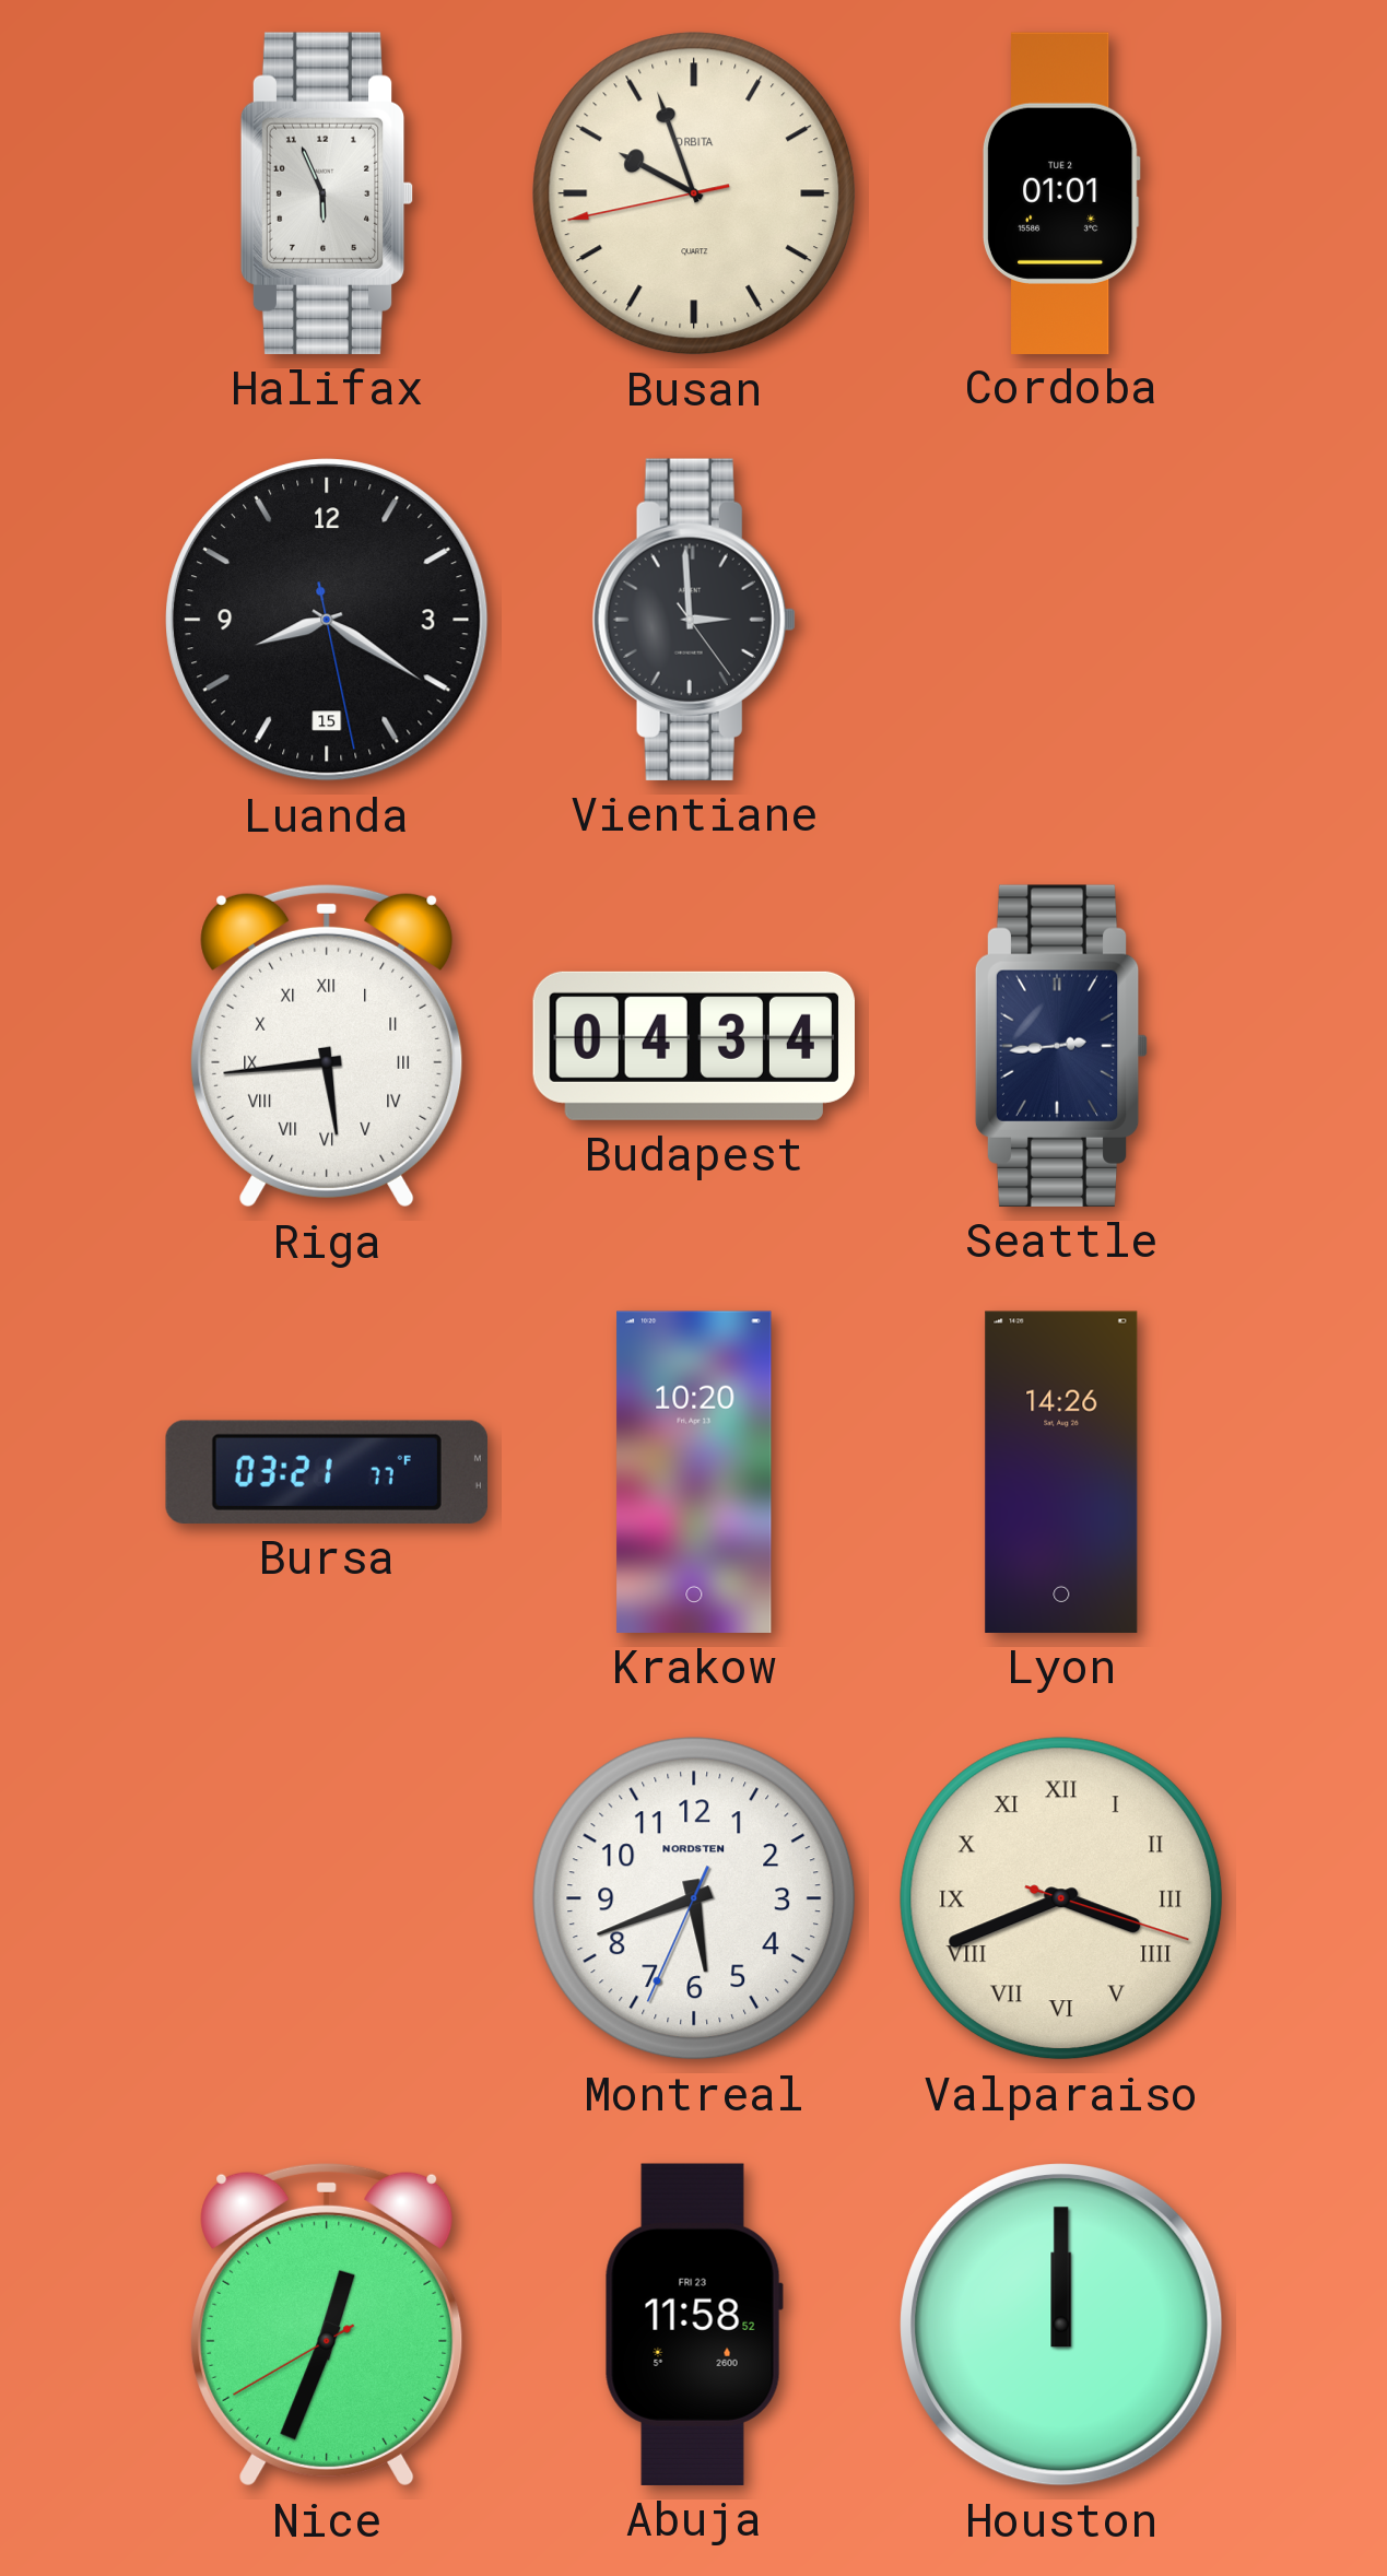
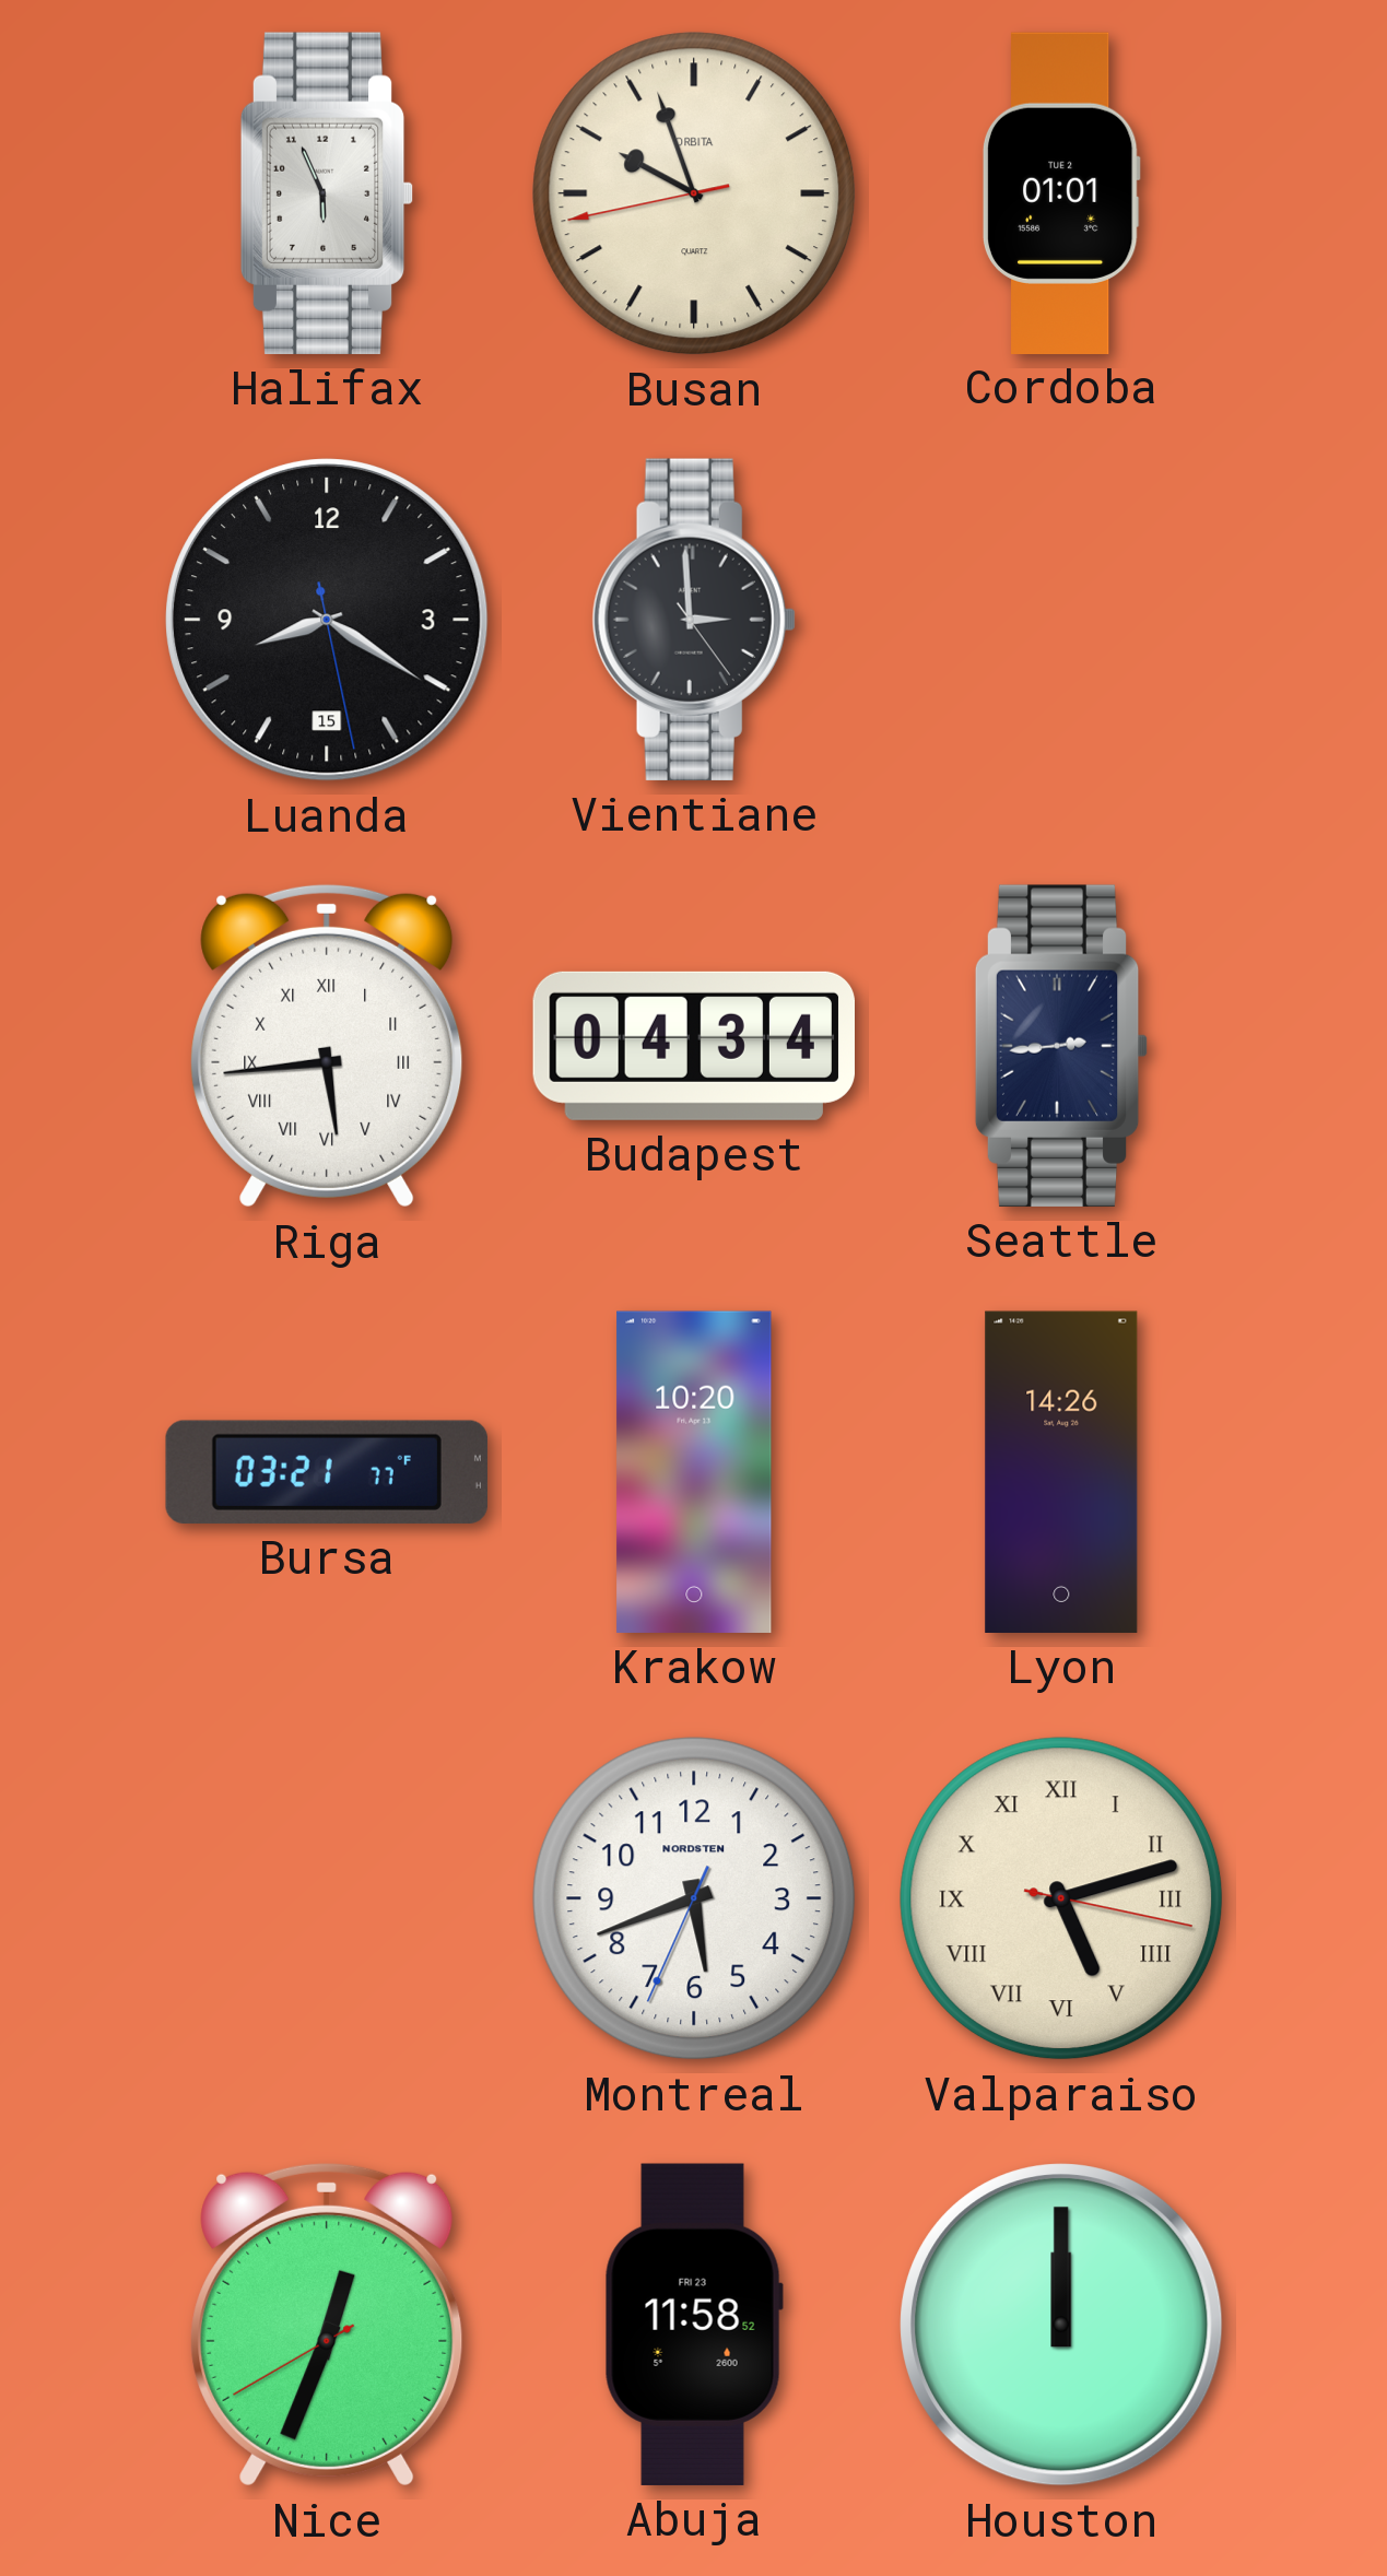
Valparaiso: 3:41 -> 5:12
